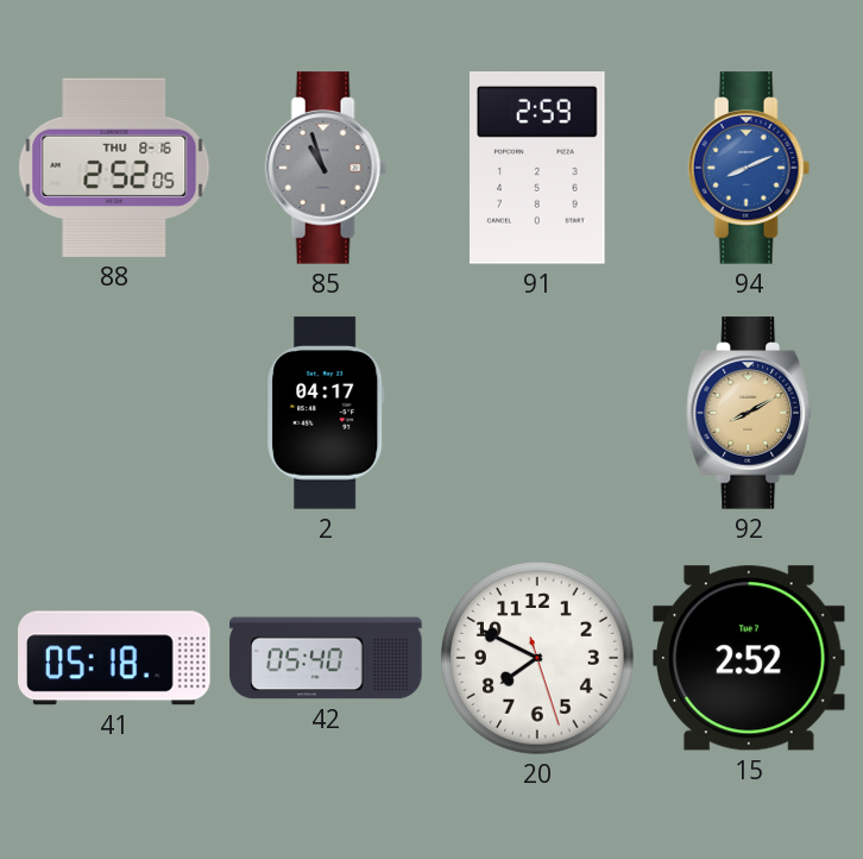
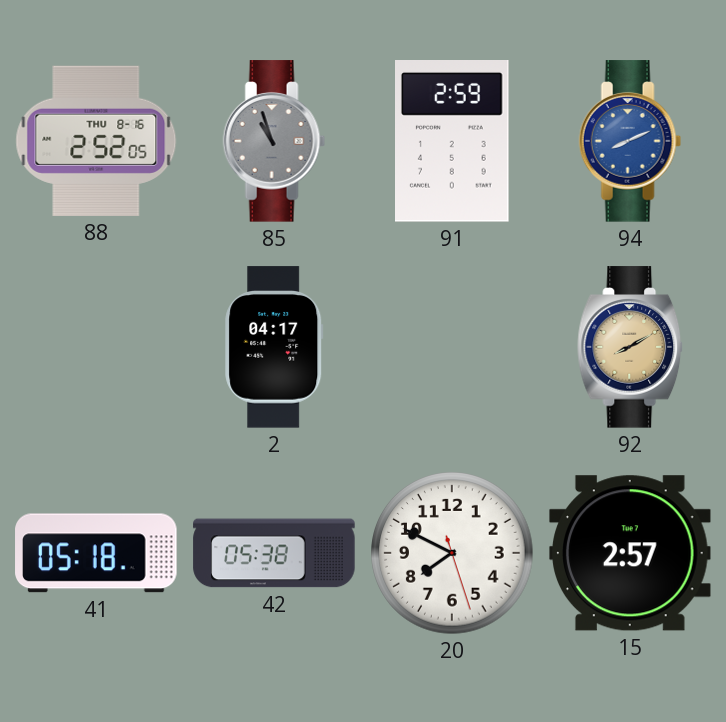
42: 05:40 -> 05:38
15: 2:52 -> 2:57
